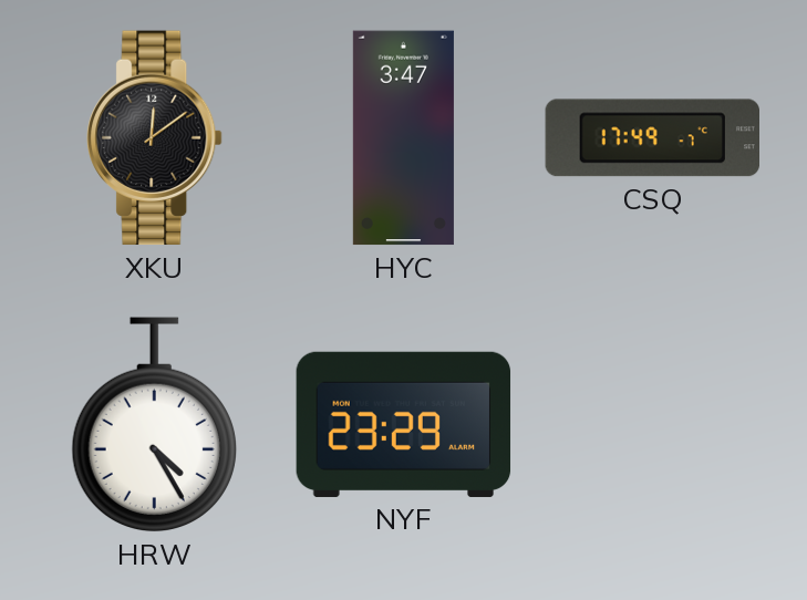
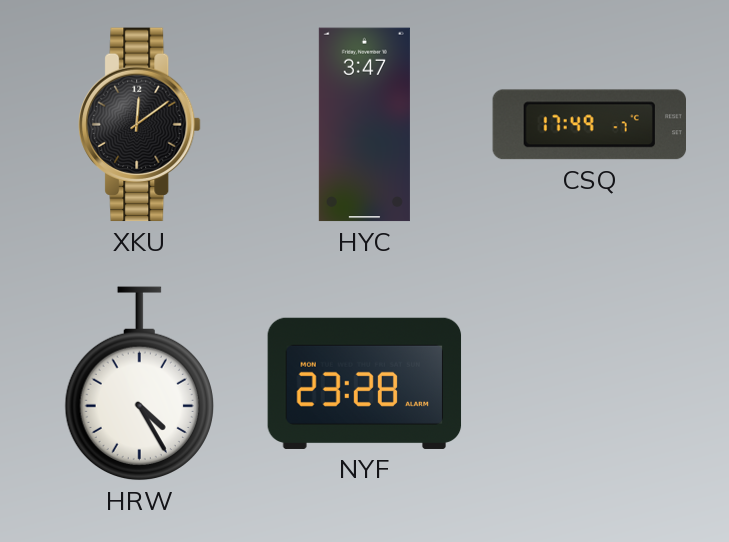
NYF: 23:29 -> 23:28
